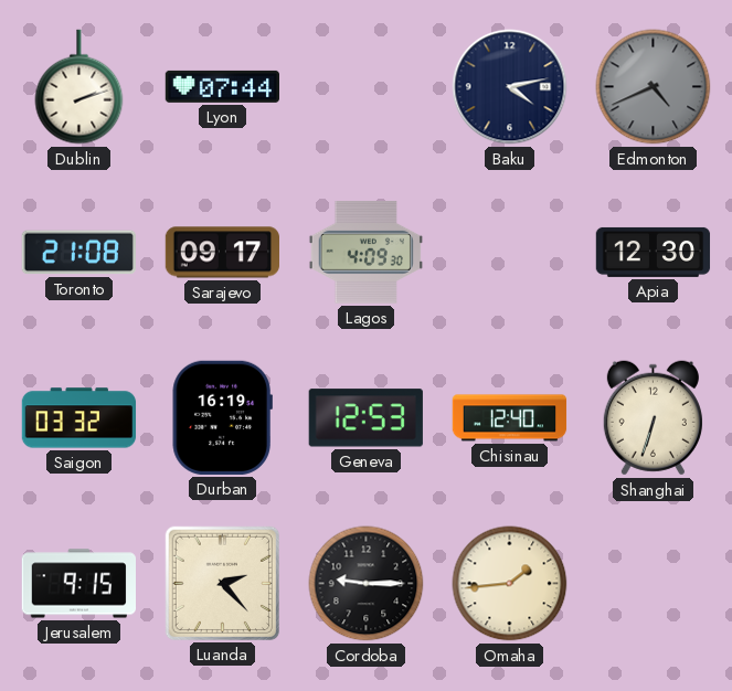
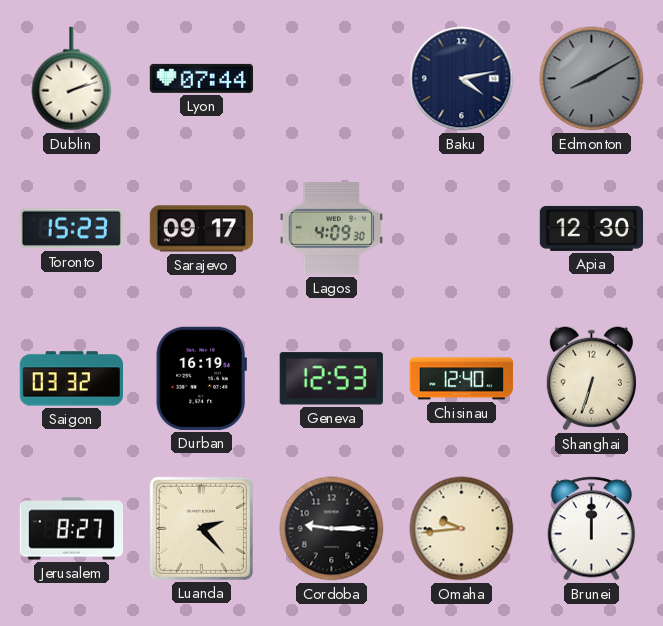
Edmonton: 4:41 -> 8:10
Toronto: 21:08 -> 15:23
Jerusalem: 9:15 -> 8:27
Omaha: 1:44 -> 9:44
Brunei: none -> 12:00
